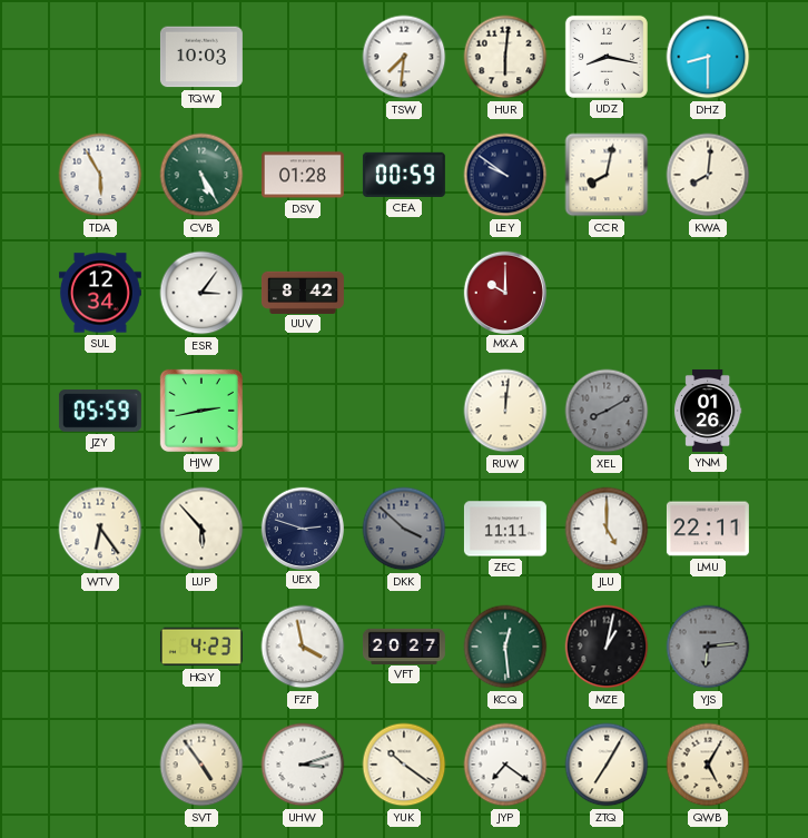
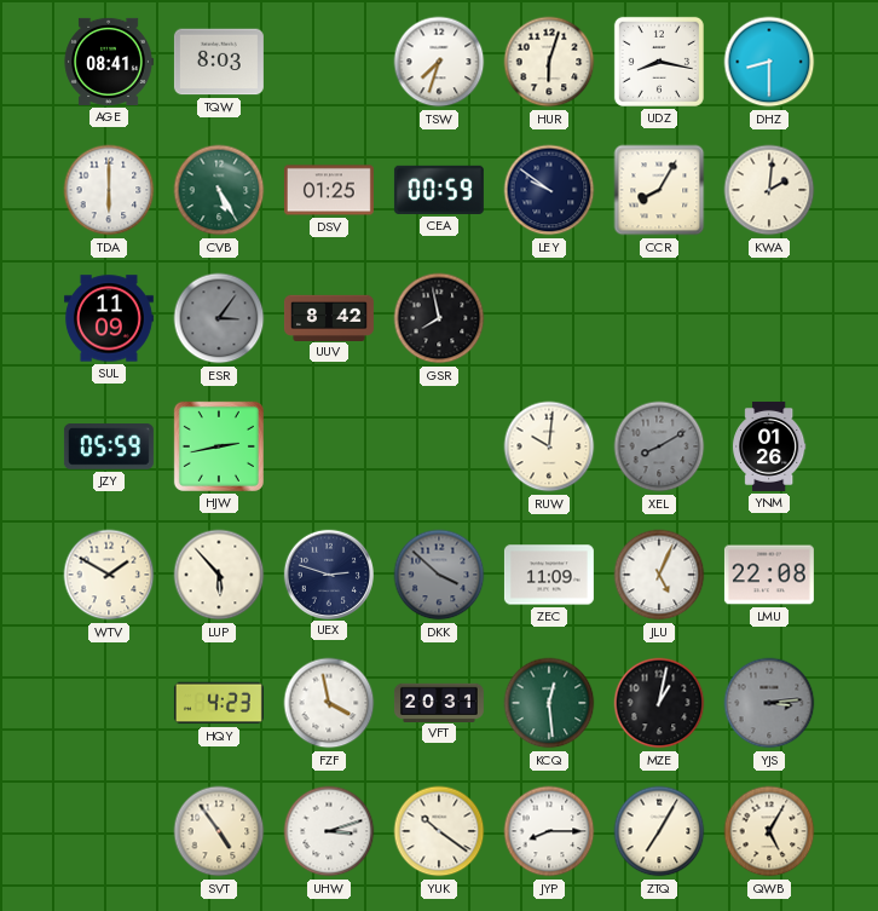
AGE: none -> 08:41
TQW: 10:03 -> 8:03
TSW: 7:31 -> 7:33
HUR: 6:01 -> 6:03
TDA: 5:55 -> 6:00
DSV: 01:28 -> 01:25
CCR: 8:02 -> 8:05
KWA: 8:01 -> 2:01
SUL: 12:34 -> 11:09
ESR dial: white -> grey
GSR: none -> 7:58
MXA: 10:00 -> none
RUW: 12:01 -> 10:01
WTV: 6:24 -> 1:50
ZEC: 11:11 -> 11:09
JLU: 5:00 -> 5:04
LMU: 22:11 -> 22:08
VFT: 20:27 -> 20:31
YJS: 6:14 -> 3:14
JYP: 7:21 -> 8:15
